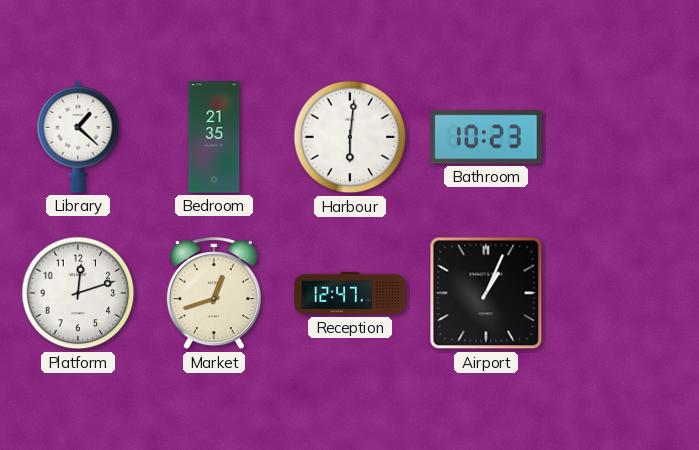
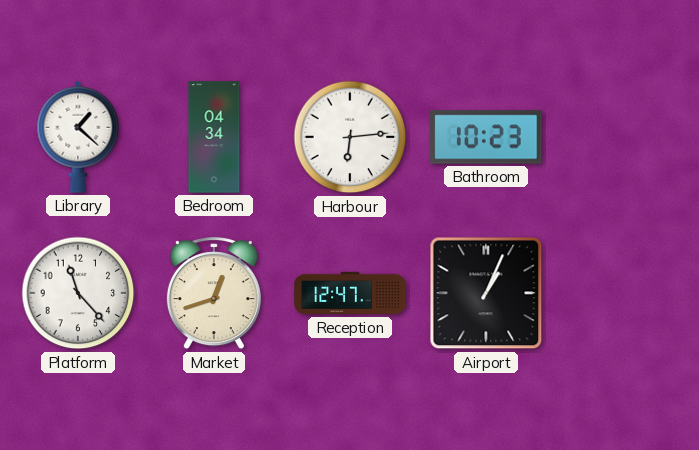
Bedroom: 21:35 -> 04:34
Harbour: 6:01 -> 6:14
Platform: 12:12 -> 11:23
